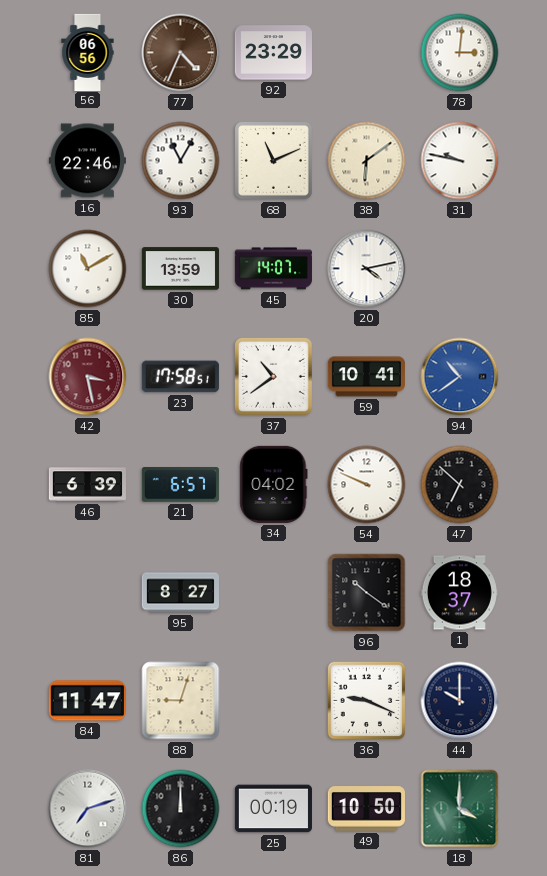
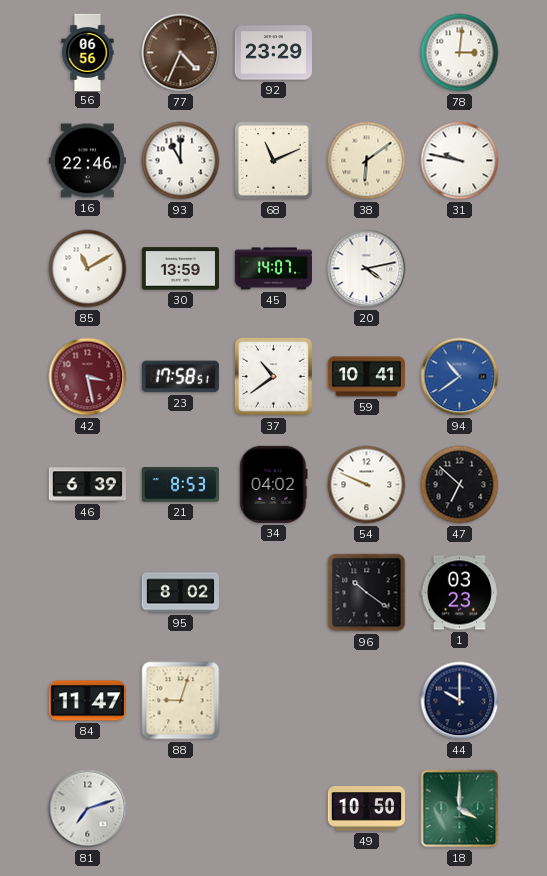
93: 11:05 -> 11:00
21: 6:57 -> 8:53
95: 8:27 -> 8:02
1: 18:37 -> 03:23
36: 9:19 -> none
86: 12:00 -> none
25: 00:19 -> none
